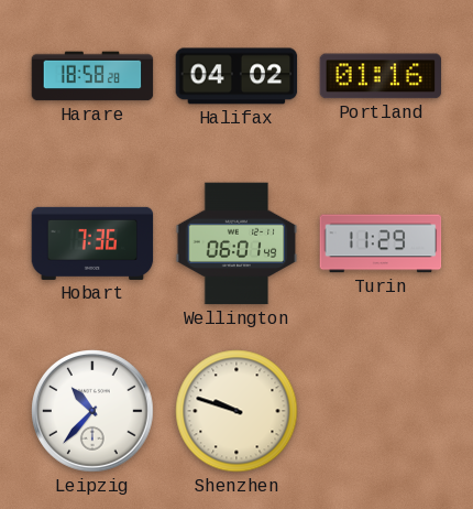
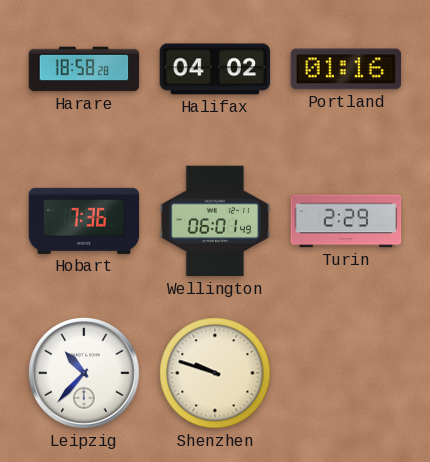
Turin: 11:29 -> 2:29
